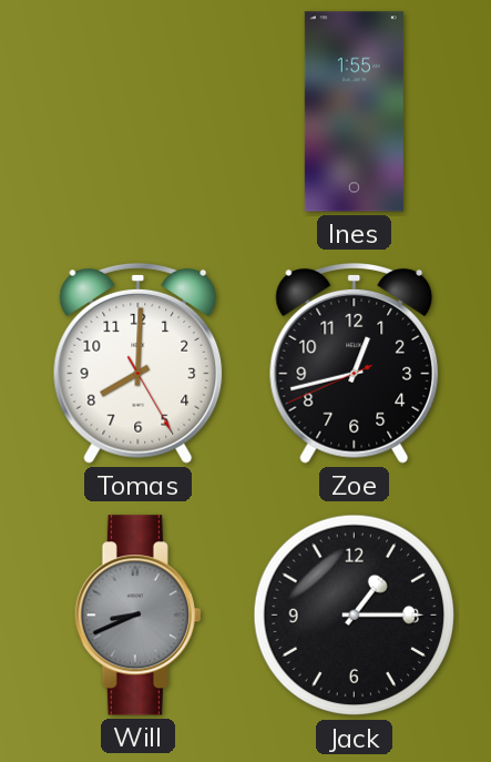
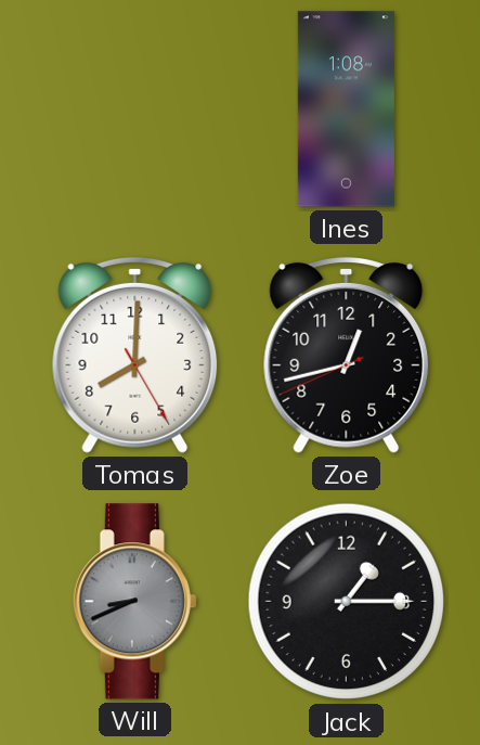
Ines: 1:55 -> 1:08
